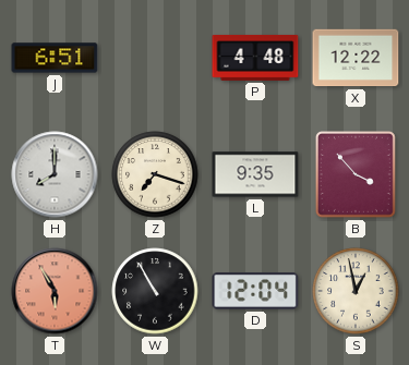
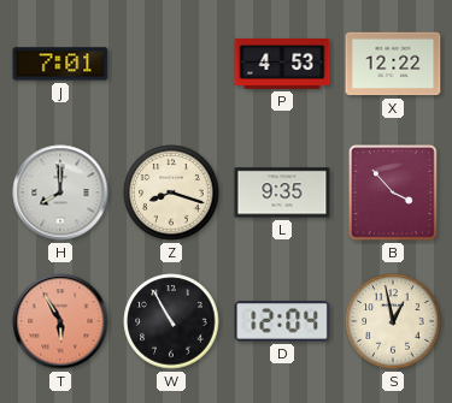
J: 6:51 -> 7:01
P: 4:48 -> 4:53
Z: 7:18 -> 8:18
